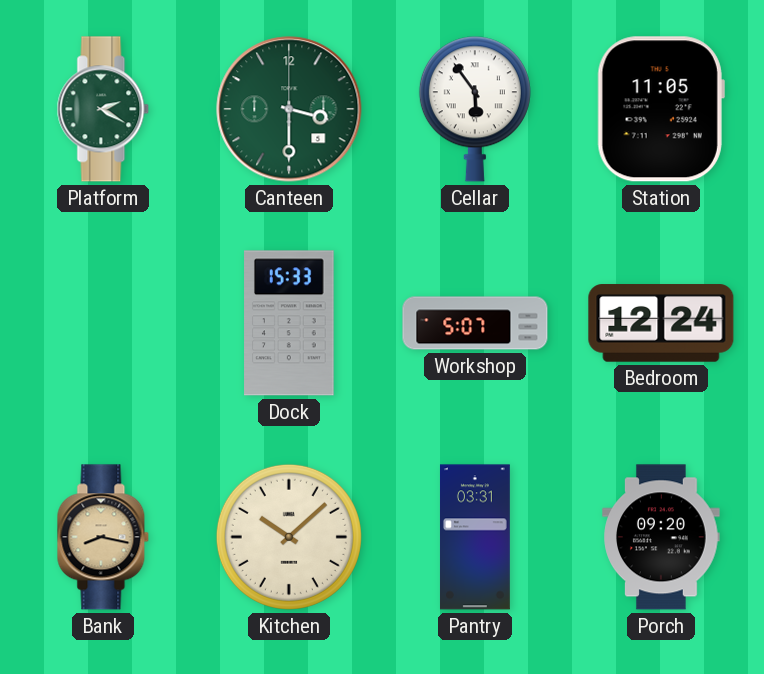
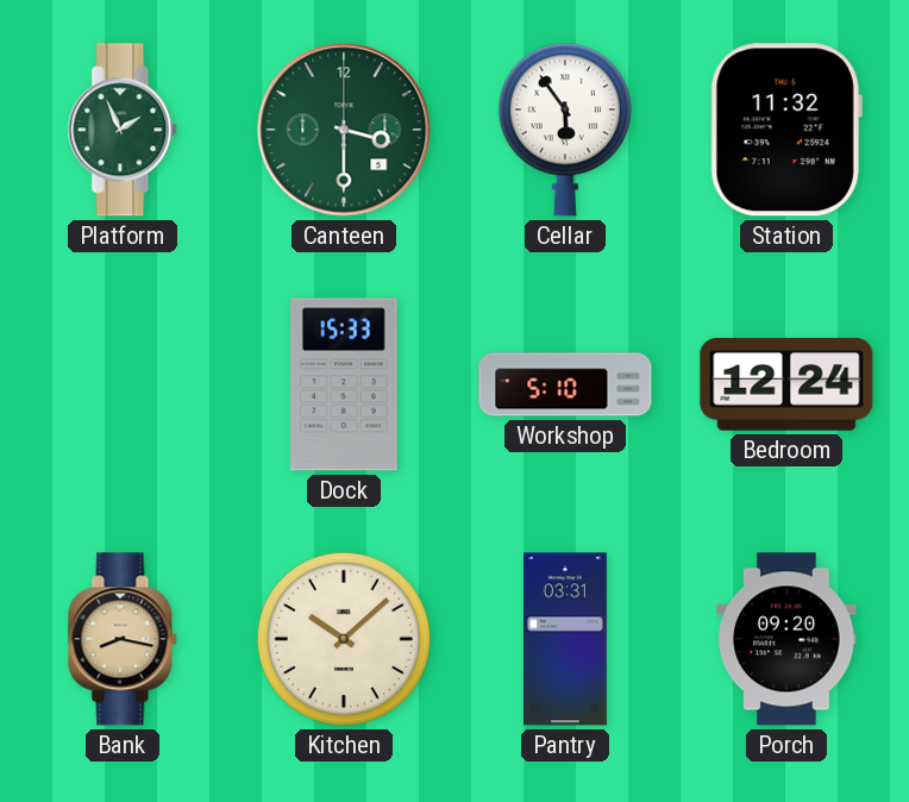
Platform: 2:20 -> 1:56
Station: 11:05 -> 11:32
Workshop: 5:07 -> 5:10
